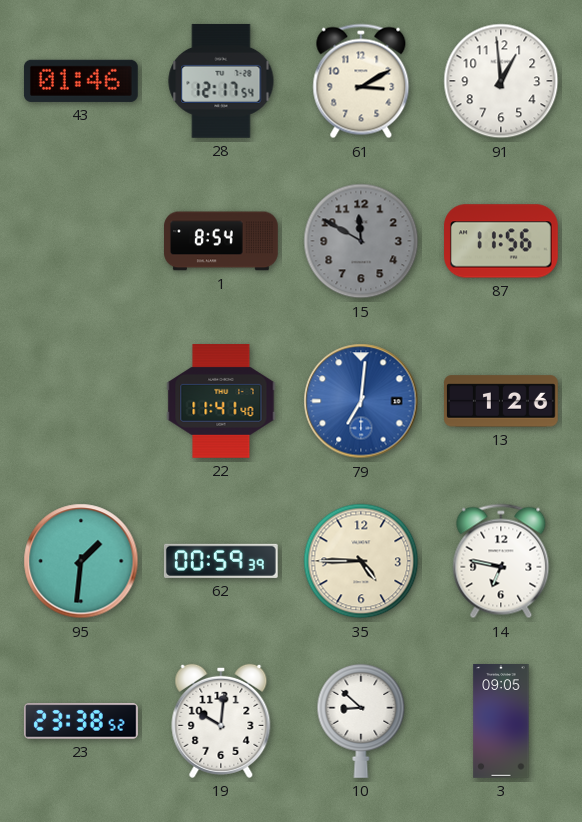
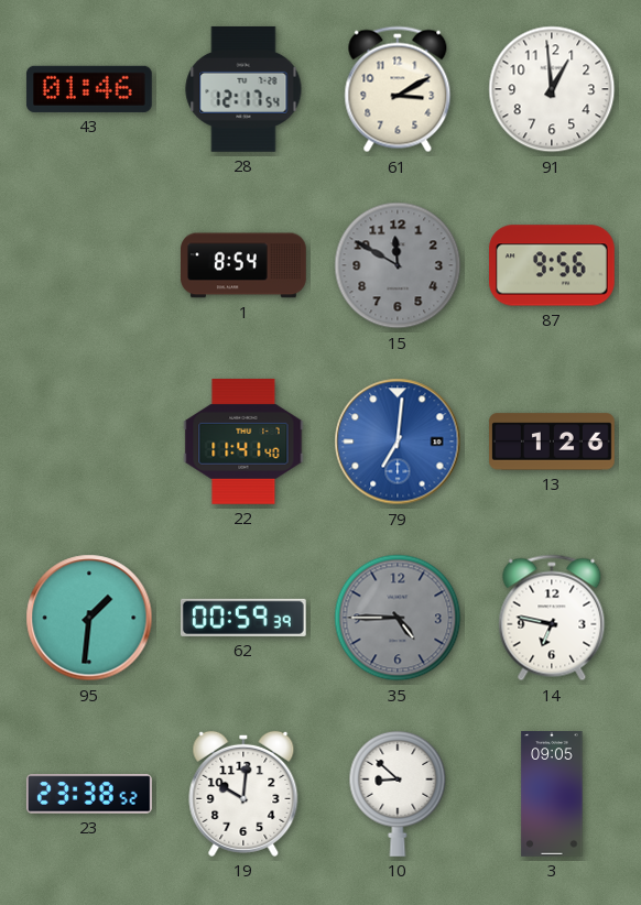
87: 11:56 -> 9:56
35 dial: cream -> grey
